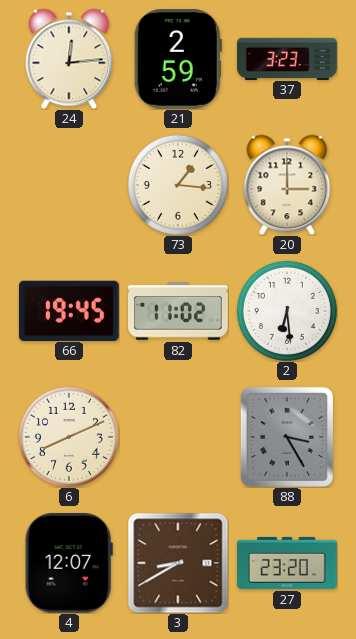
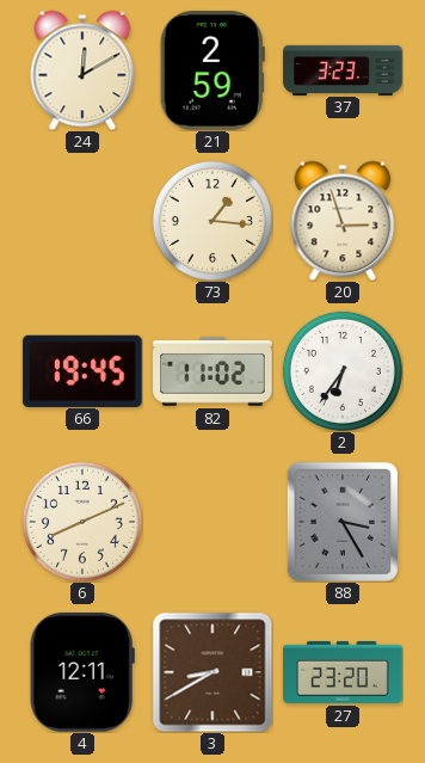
24: 12:14 -> 12:10
20: 3:00 -> 2:57
2: 6:29 -> 6:36
4: 12:07 -> 12:11
